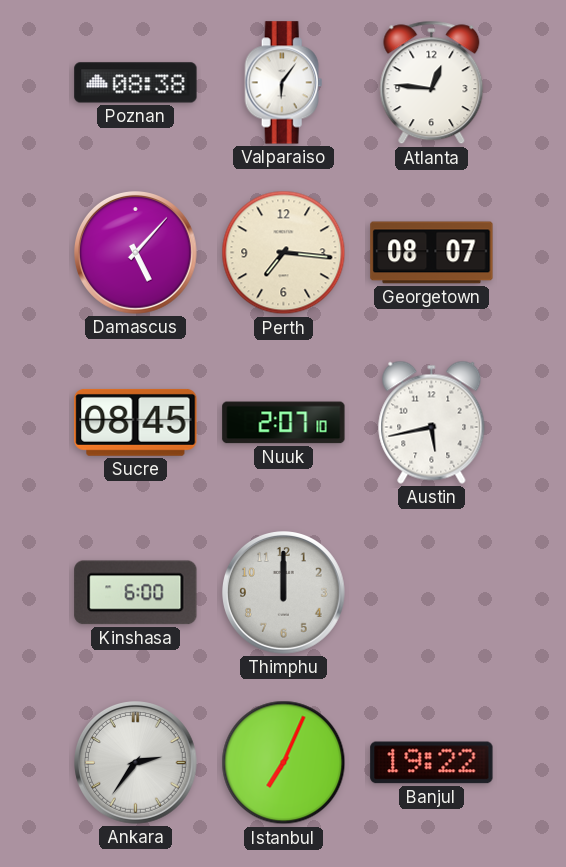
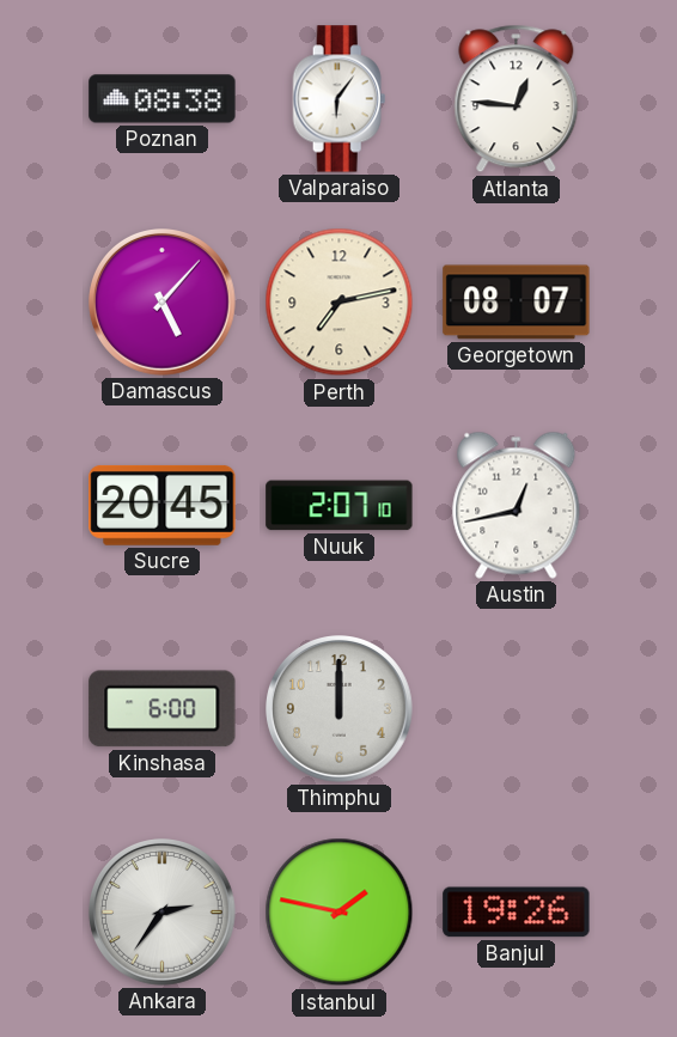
Perth: 7:16 -> 7:13
Sucre: 08:45 -> 20:45
Austin: 5:43 -> 12:43
Istanbul: 7:04 -> 1:47
Banjul: 19:22 -> 19:26
